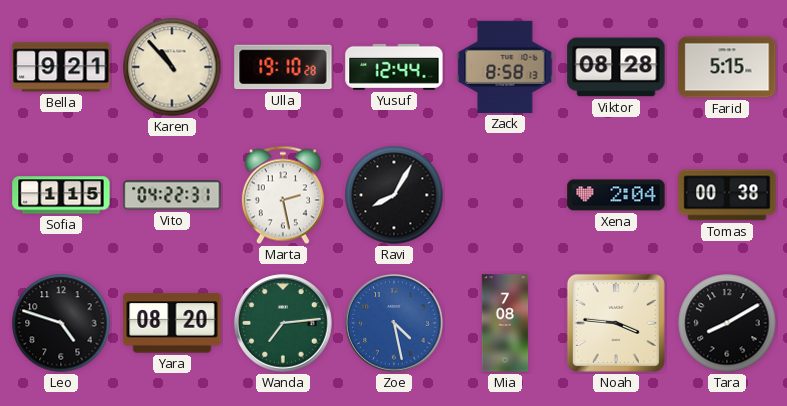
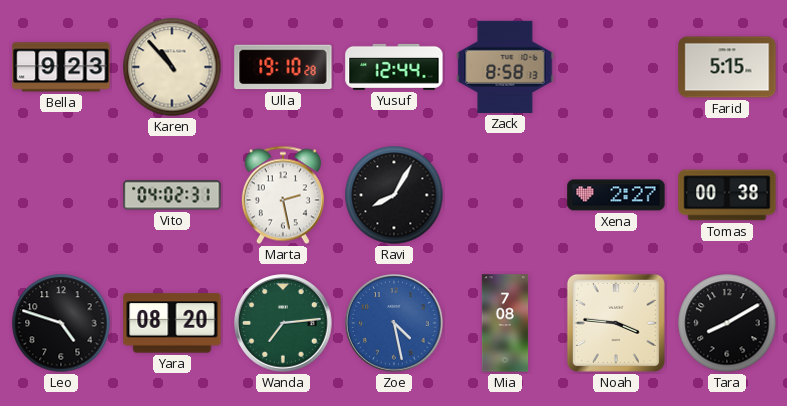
Bella: 9:21 -> 9:23
Viktor: 08:28 -> none
Sofia: 1:15 -> none
Vito: 04:22 -> 04:02
Xena: 2:04 -> 2:27
